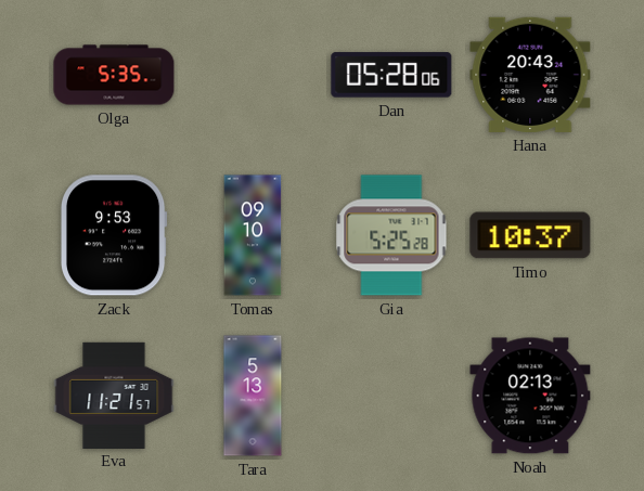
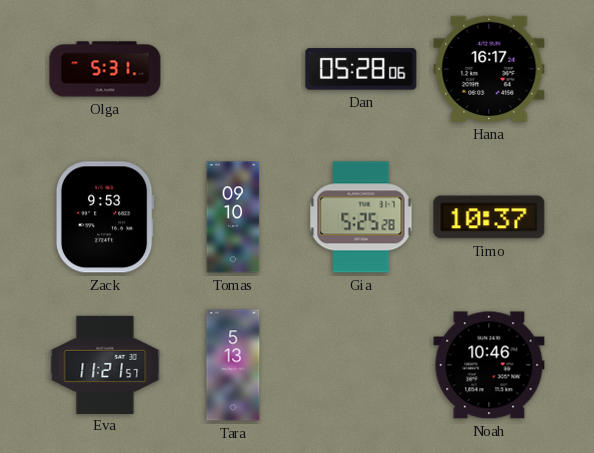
Olga: 5:35 -> 5:31
Hana: 20:43 -> 16:17
Noah: 02:13 -> 10:46
